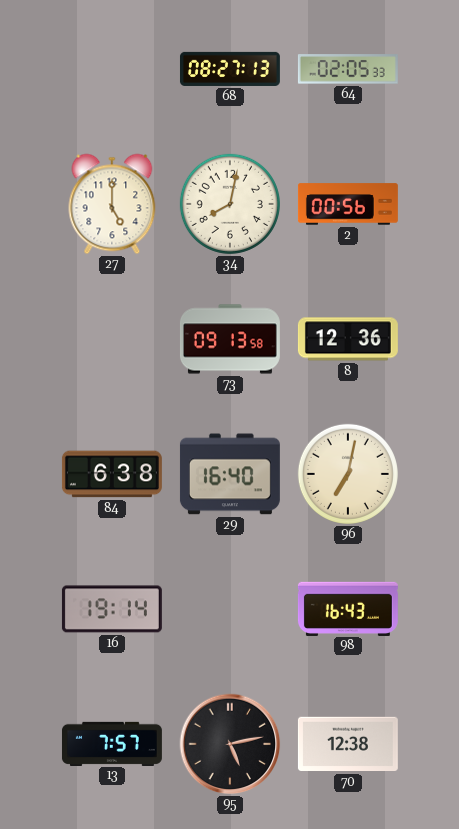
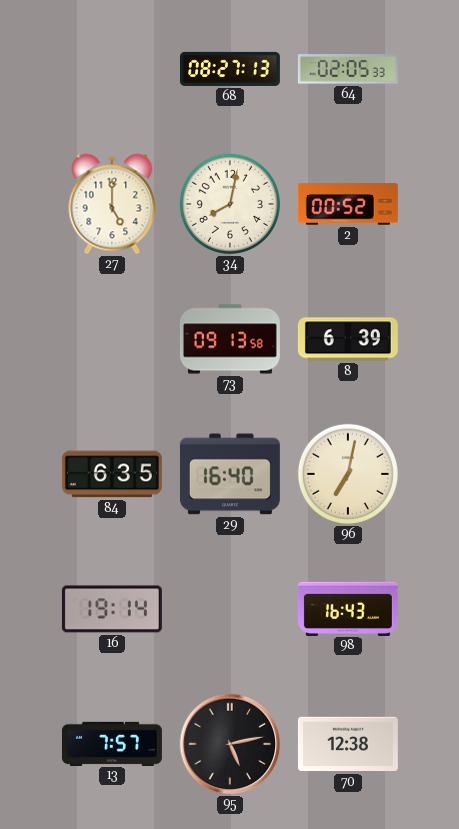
2: 00:56 -> 00:52
8: 12:36 -> 6:39
84: 6:38 -> 6:35
